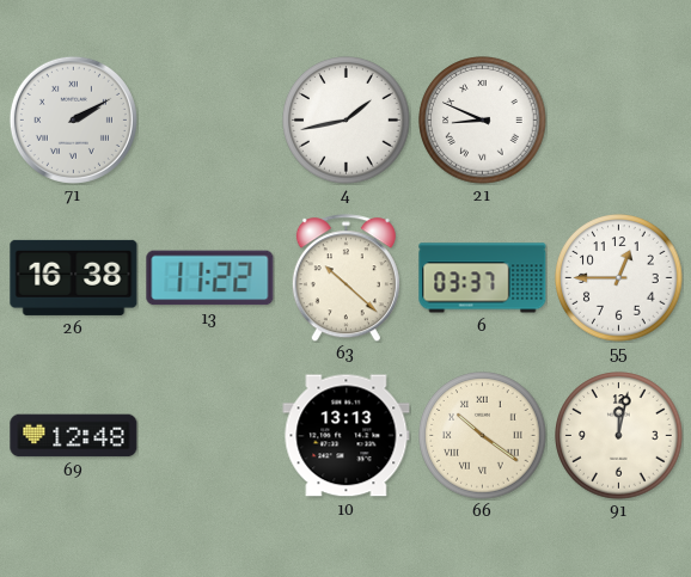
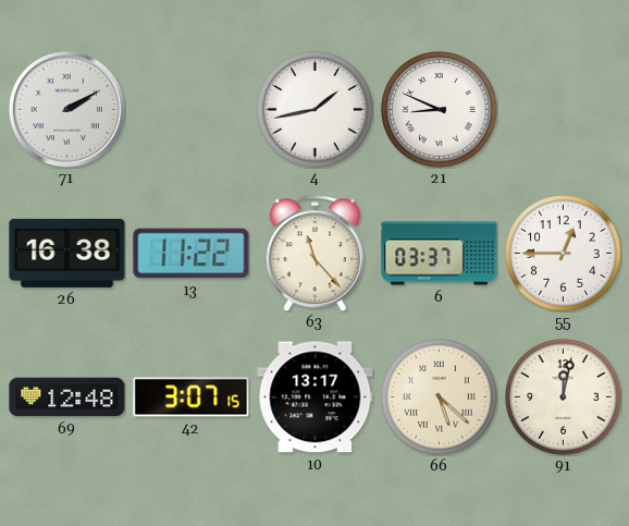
63: 10:22 -> 11:23
42: none -> 3:07
10: 13:13 -> 13:17
66: 10:21 -> 5:22
